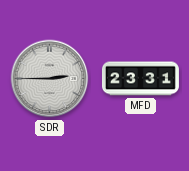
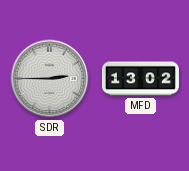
MFD: 23:31 -> 13:02
